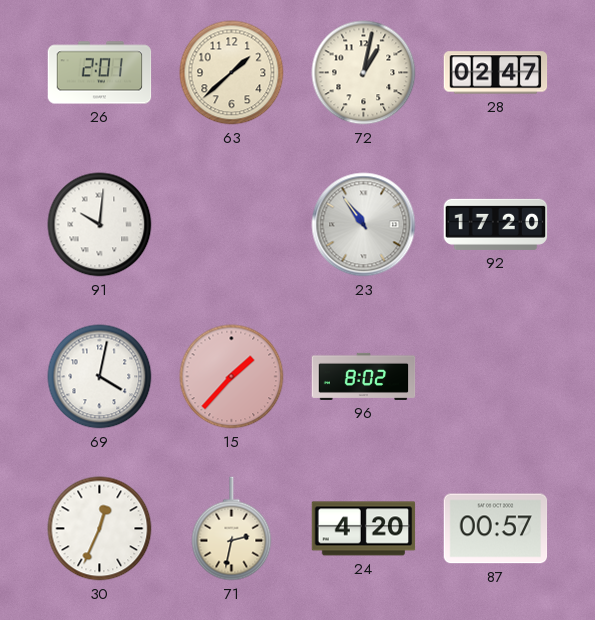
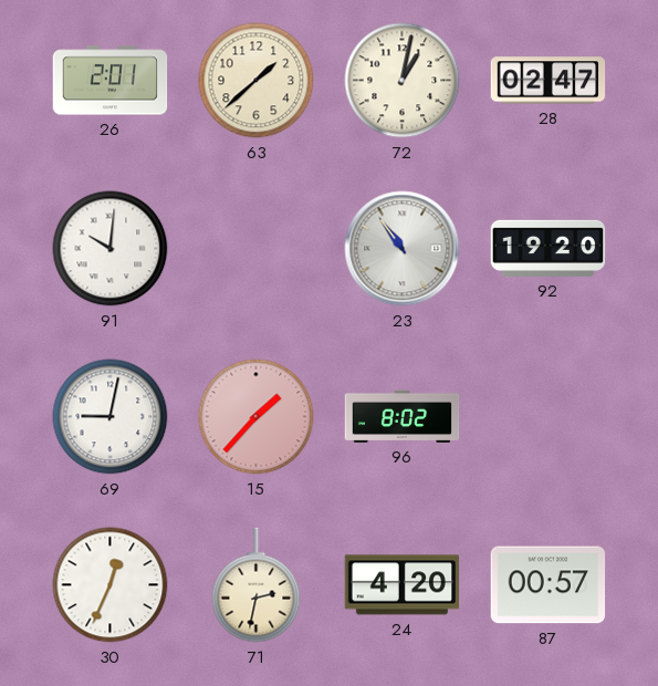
92: 17:20 -> 19:20
69: 4:02 -> 9:02
